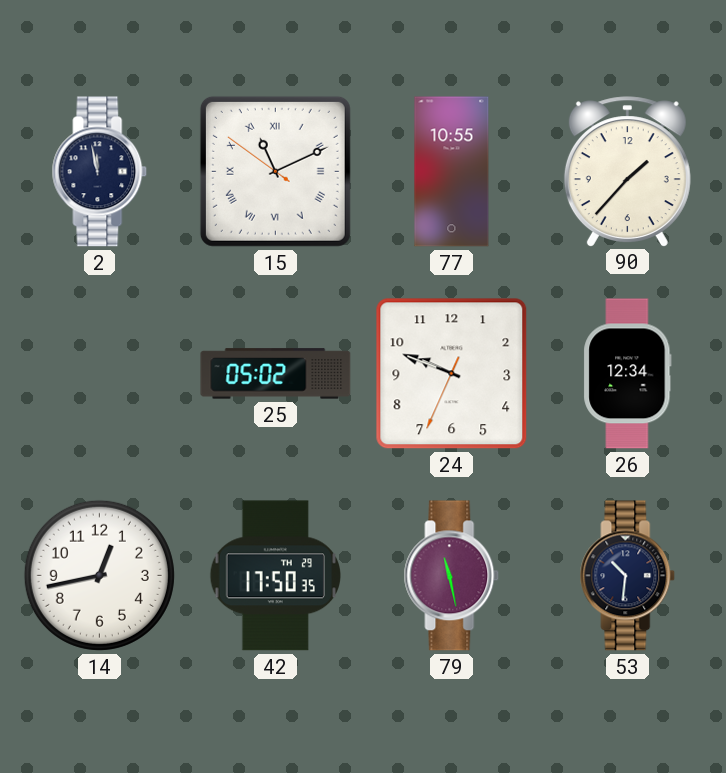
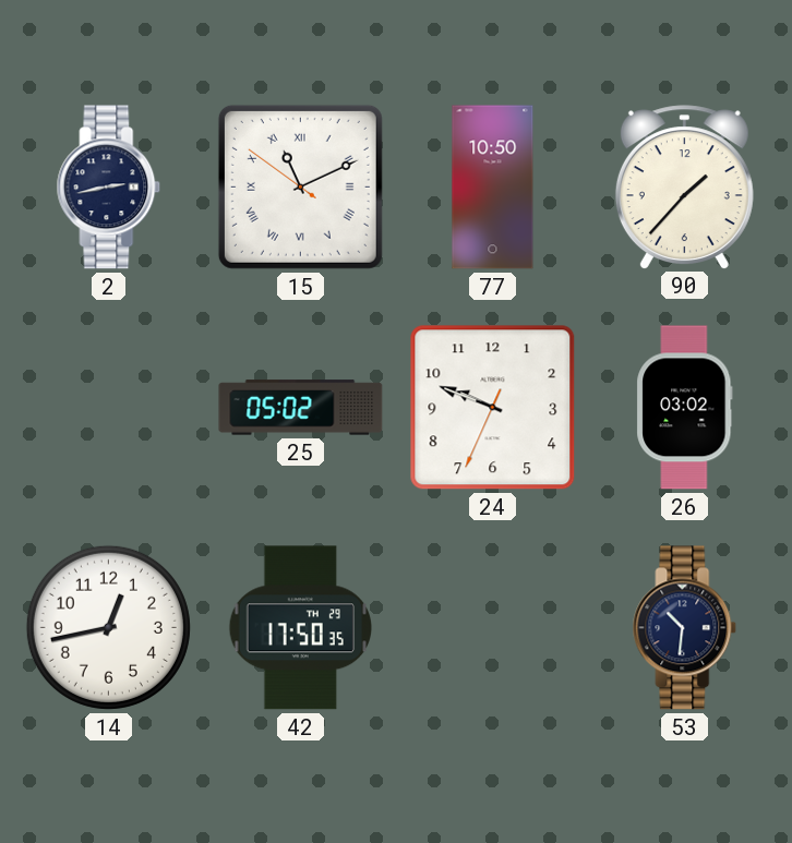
2: 11:58 -> 2:43
77: 10:55 -> 10:50
26: 12:34 -> 03:02
79: 11:28 -> none
